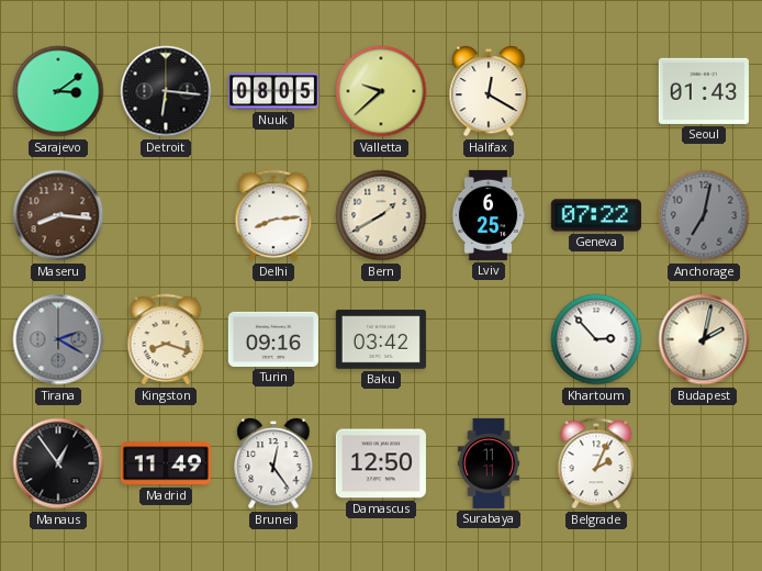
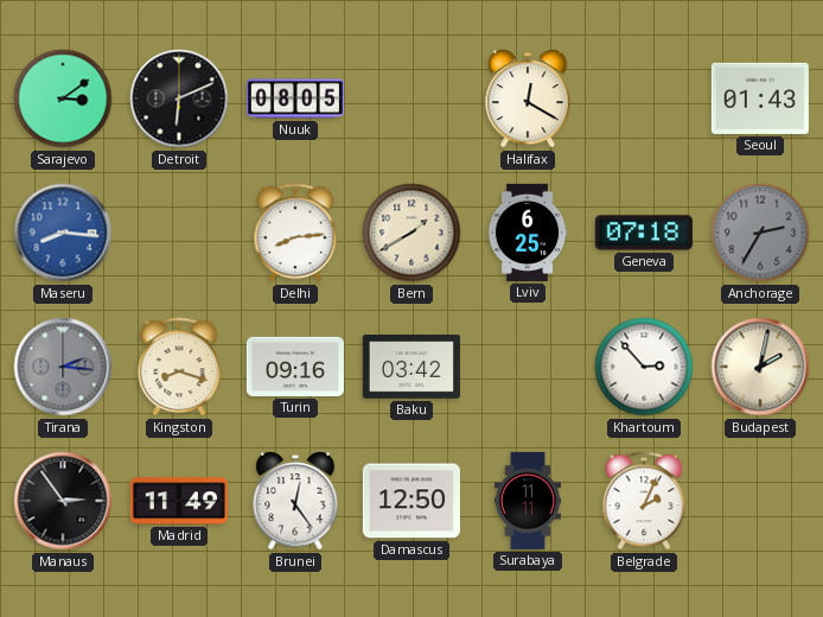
Detroit: 6:16 -> 6:11
Valletta: 9:38 -> none
Maseru dial: brown -> blue
Geneva: 07:22 -> 07:18
Anchorage: 7:02 -> 2:35
Tirana: 2:20 -> 2:16
Manaus: 12:54 -> 2:54
